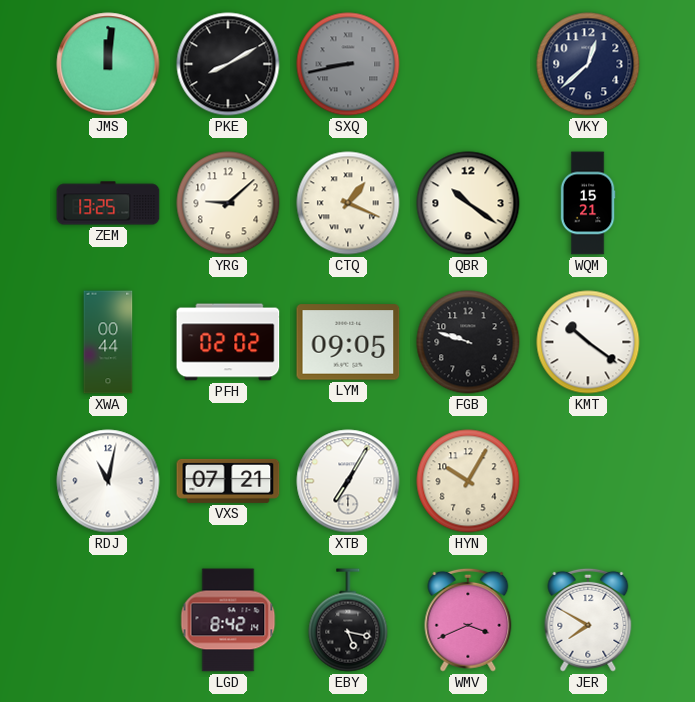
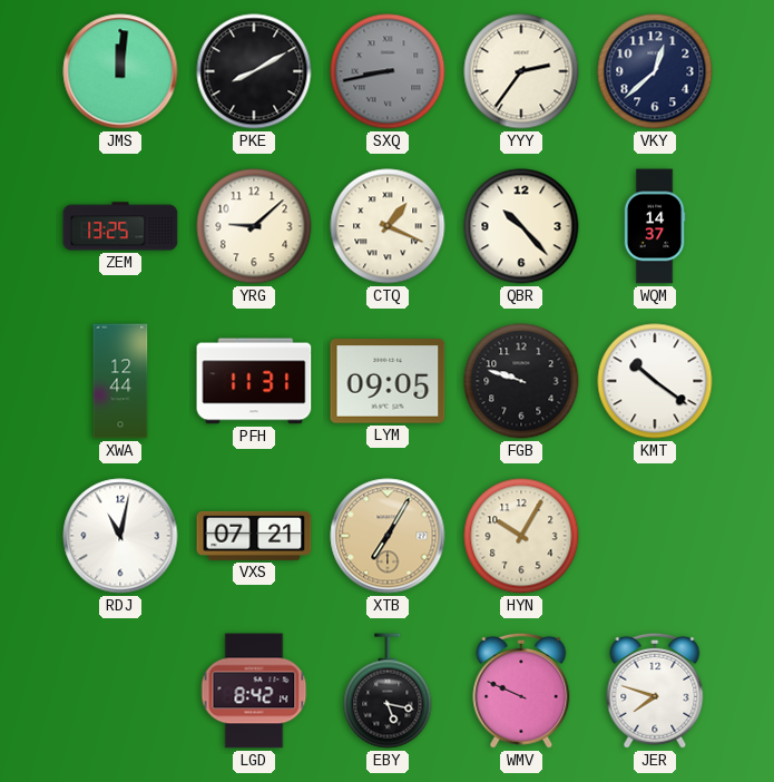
YYY: none -> 2:36
QBR: 10:21 -> 10:23
WQM: 15:21 -> 14:37
XWA: 00:44 -> 12:44
PFH: 02:02 -> 11:31
XTB dial: white -> champagne
WMV: 3:41 -> 9:49
JER: 7:50 -> 7:48
